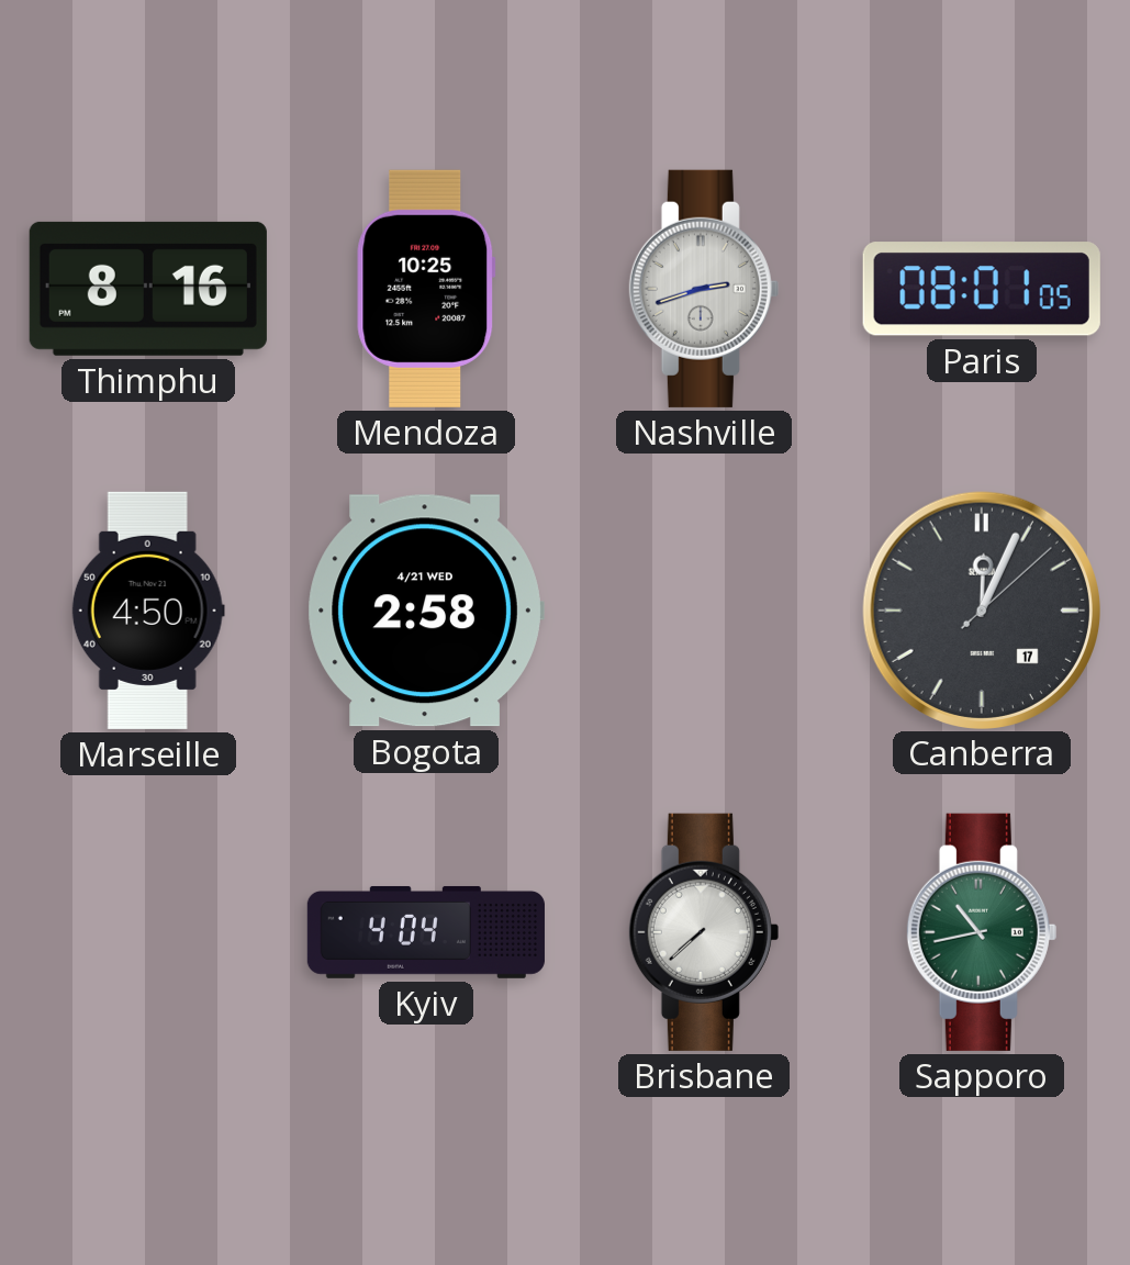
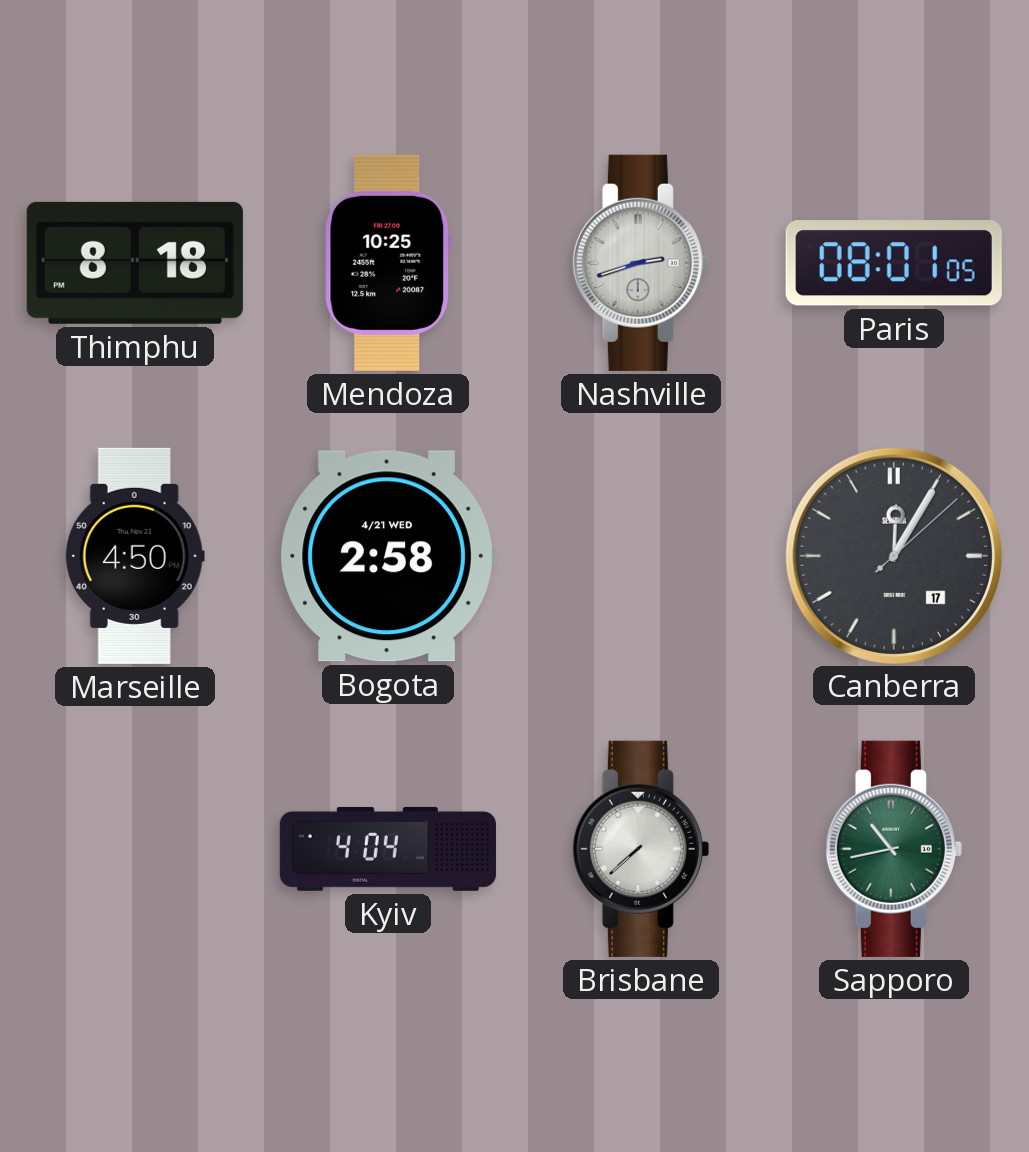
Thimphu: 8:16 -> 8:18
Canberra: 12:04 -> 12:05
